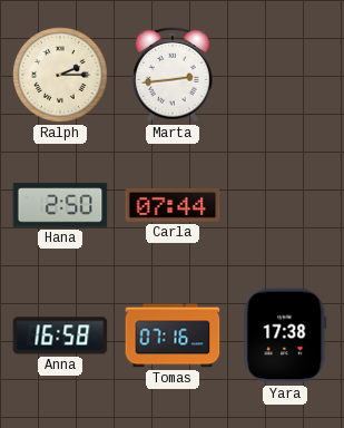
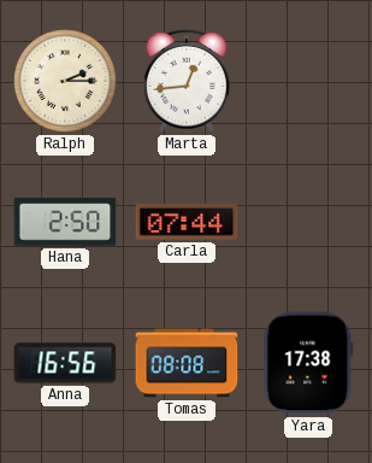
Marta: 2:44 -> 12:44
Anna: 16:58 -> 16:56
Tomas: 07:16 -> 08:08
